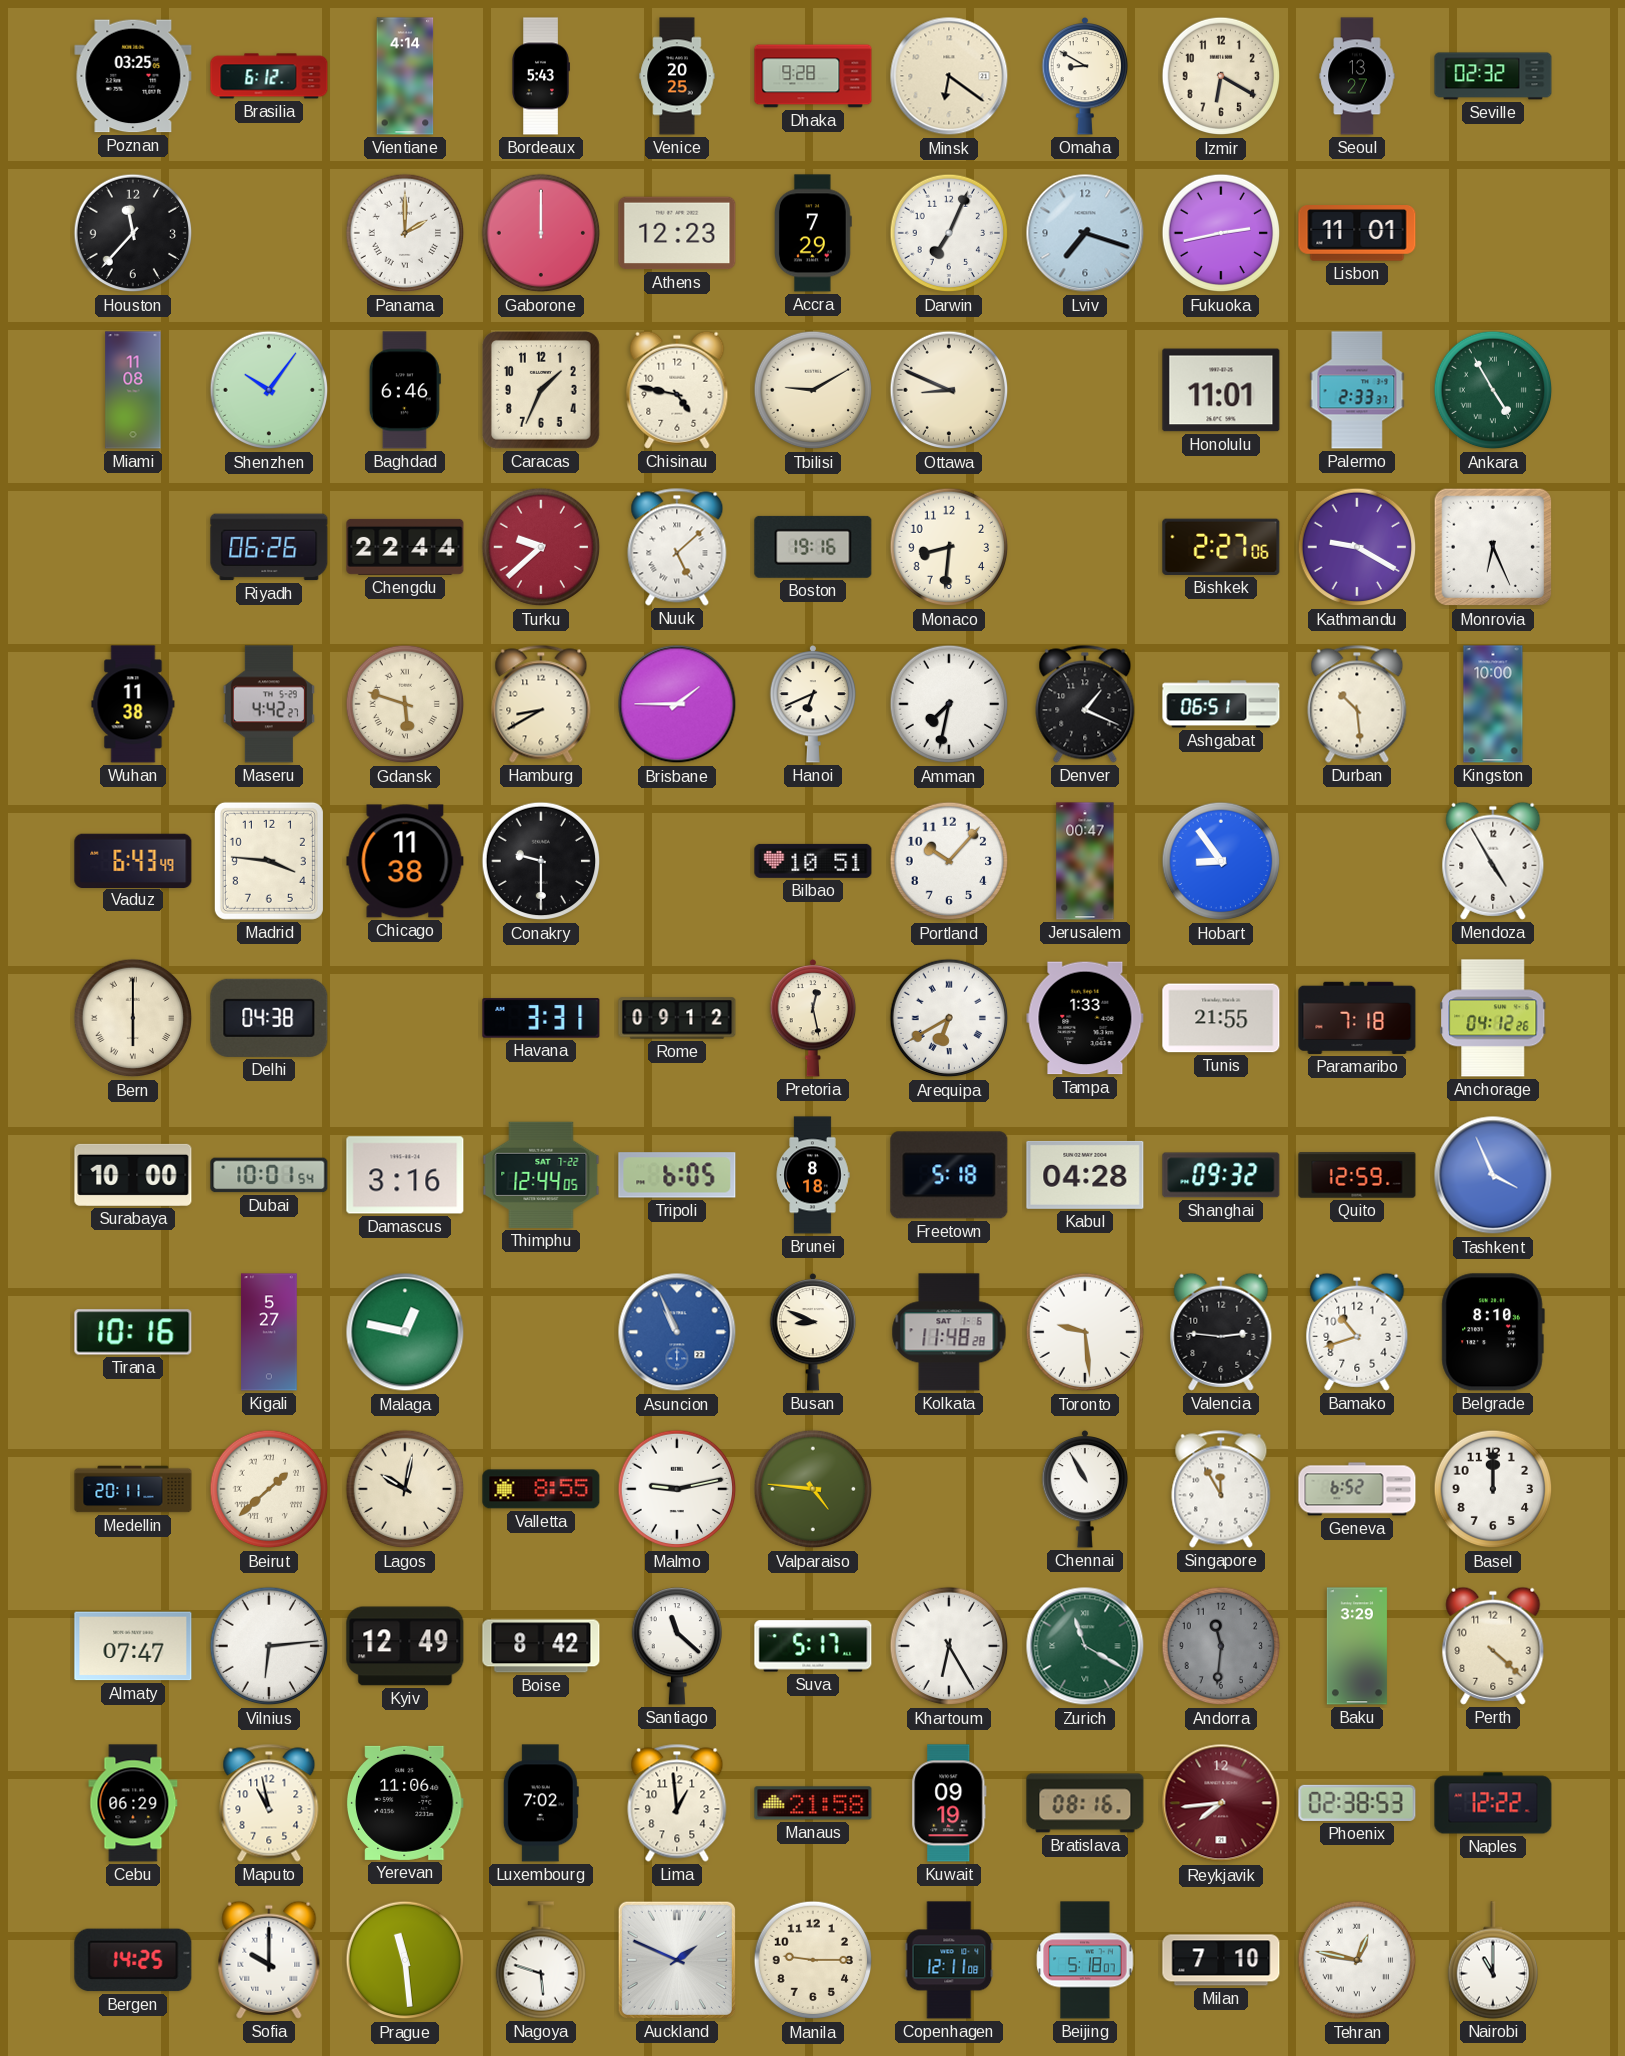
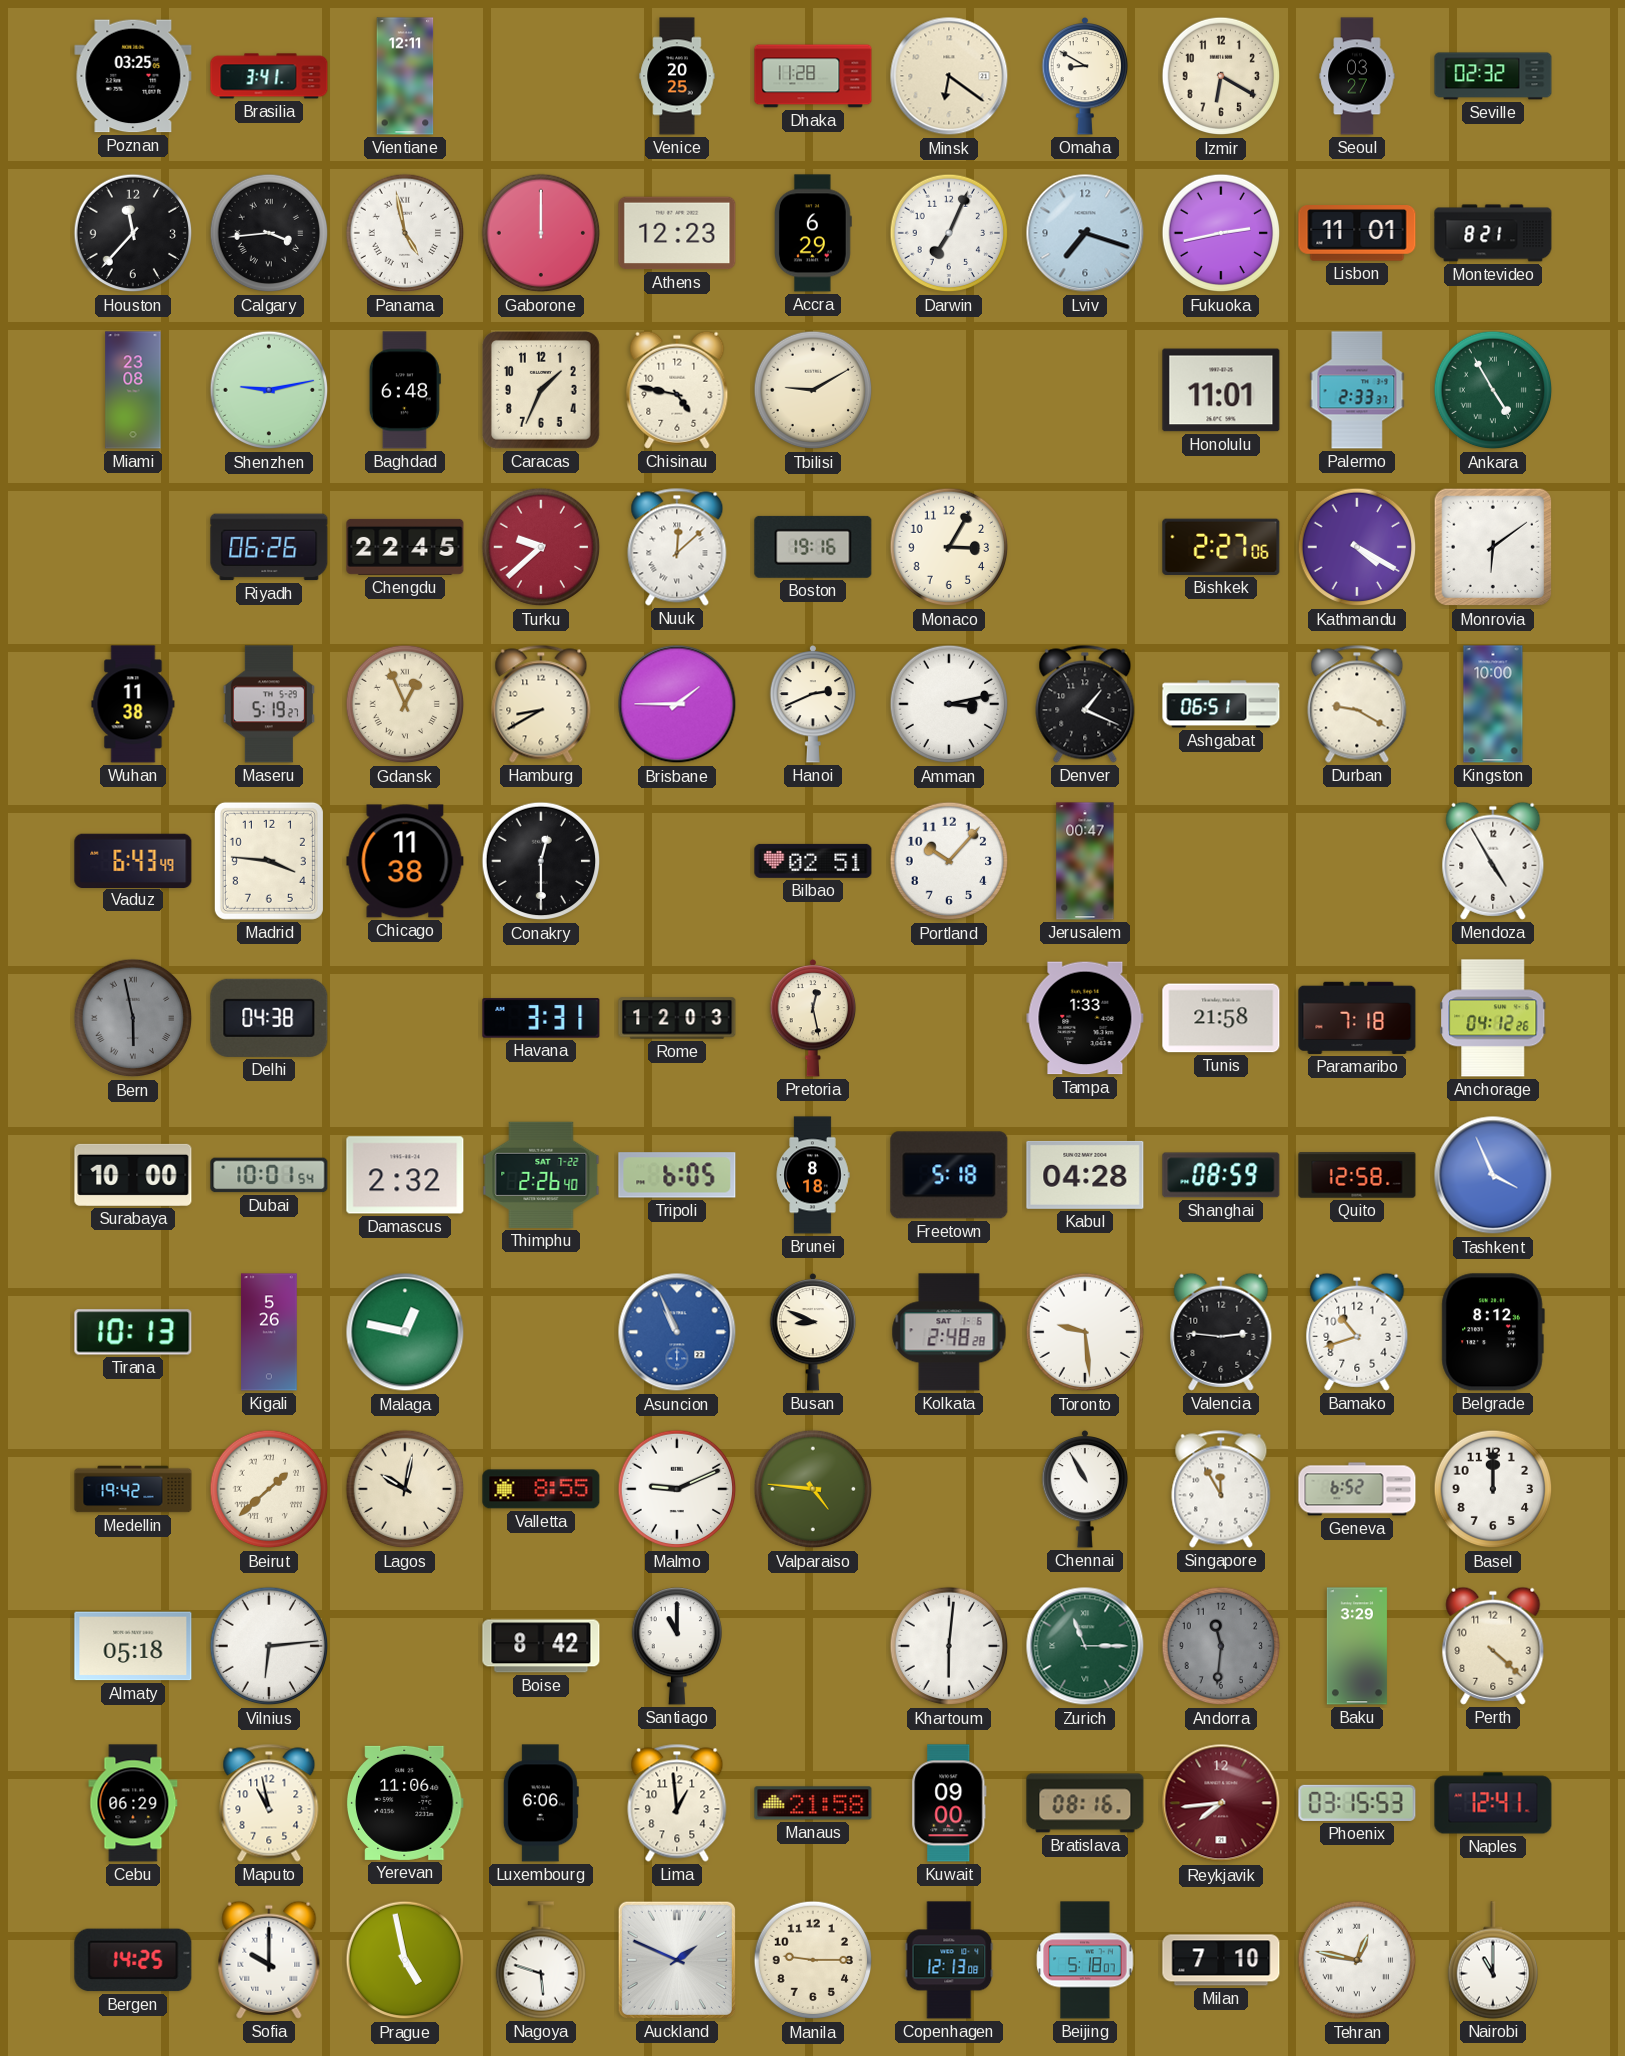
Brasilia: 6:12 -> 3:41
Vientiane: 4:14 -> 12:11
Bordeaux: 5:43 -> none
Dhaka: 9:28 -> 11:28
Seoul: 13:27 -> 03:27
Calgary: none -> 3:44
Panama: 2:00 -> 4:58
Accra: 7:29 -> 6:29
Montevideo: none -> 8:21
Miami: 11:08 -> 23:08
Shenzhen: 10:06 -> 9:13
Baghdad: 6:46 -> 6:48
Ottawa: 8:49 -> none
Chengdu: 22:44 -> 22:45
Nuuk: 5:08 -> 12:08
Monaco: 8:31 -> 3:05
Kathmandu: 9:20 -> 4:20
Monrovia: 6:26 -> 6:09
Maseru: 4:42 -> 5:19
Gdansk: 5:48 -> 12:56
Hanoi: 6:41 -> 2:41
Amman: 7:32 -> 3:13
Durban: 10:29 -> 9:20
Conakry: 9:30 -> 12:30
Bilbao: 10:51 -> 02:51
Hobart: 8:54 -> none
Bern: 6:00 -> 5:58
Bern dial: cream -> grey
Rome: 09:12 -> 12:03
Arequipa: 6:40 -> none
Tunis: 21:55 -> 21:58
Damascus: 3:16 -> 2:32
Thimphu: 12:44 -> 2:26
Shanghai: 09:32 -> 08:59
Quito: 12:59 -> 12:58
Tirana: 10:16 -> 10:13
Kigali: 5:27 -> 5:26
Kolkata: 11:48 -> 2:48
Belgrade: 8:10 -> 8:12
Medellin: 20:11 -> 19:42
Malmo: 9:13 -> 9:11
Almaty: 07:47 -> 05:18
Kyiv: 12:49 -> none
Santiago: 11:22 -> 11:00
Suva: 5:17 -> none
Khartoum: 6:25 -> 6:01
Zurich: 11:20 -> 11:15
Luxembourg: 7:02 -> 6:06
Kuwait: 09:19 -> 09:00
Phoenix: 02:38 -> 03:15
Naples: 12:22 -> 12:41
Prague: 11:29 -> 4:58
Copenhagen: 12:11 -> 12:13
